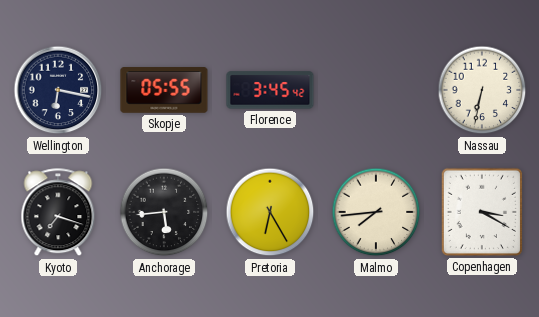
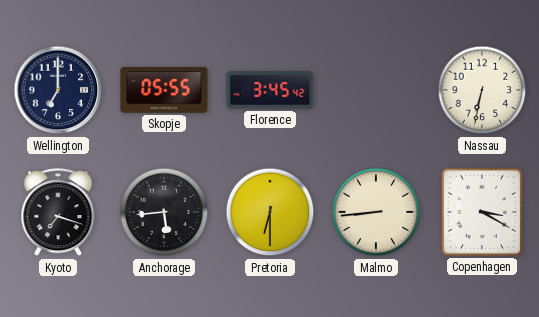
Wellington: 6:17 -> 7:00
Pretoria: 6:25 -> 6:30
Malmo: 7:44 -> 8:44
